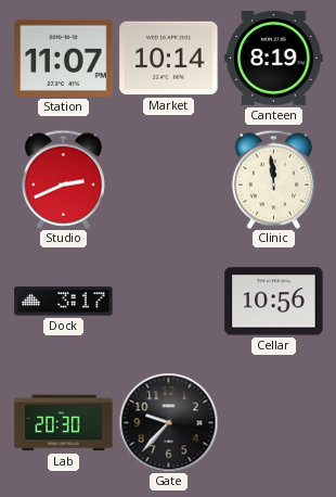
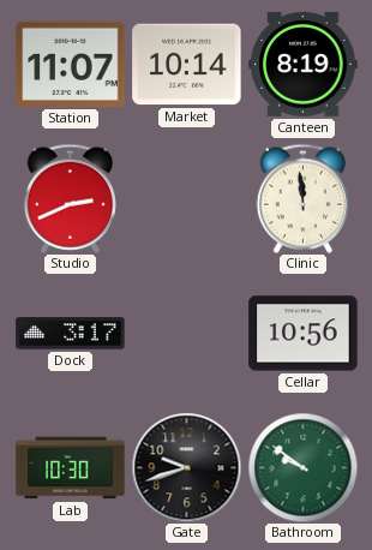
Lab: 20:30 -> 10:30
Gate: 9:37 -> 9:42
Bathroom: none -> 9:51
